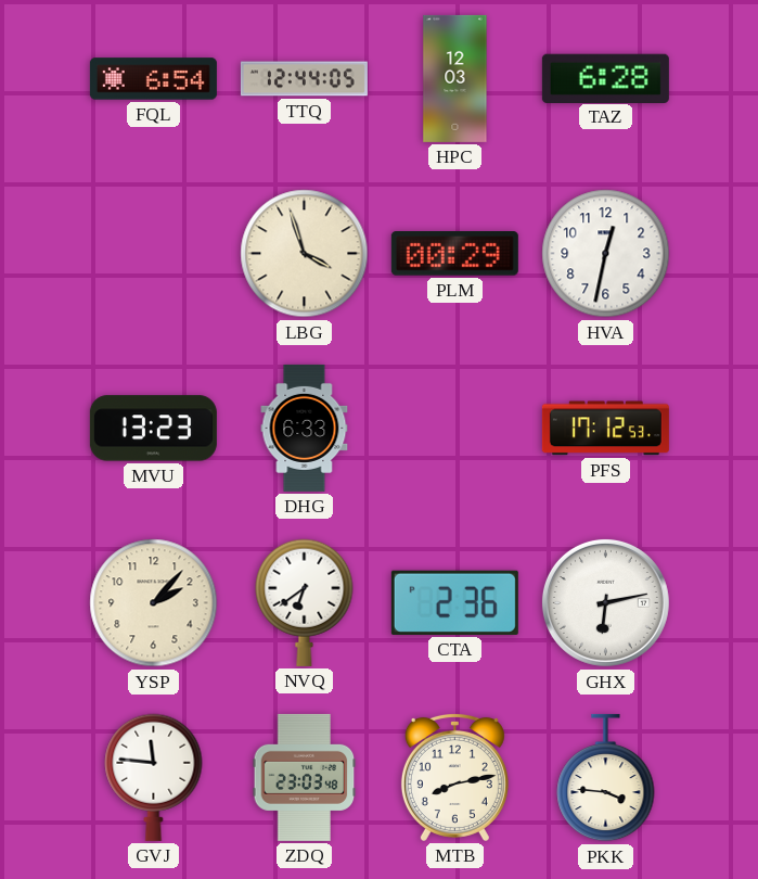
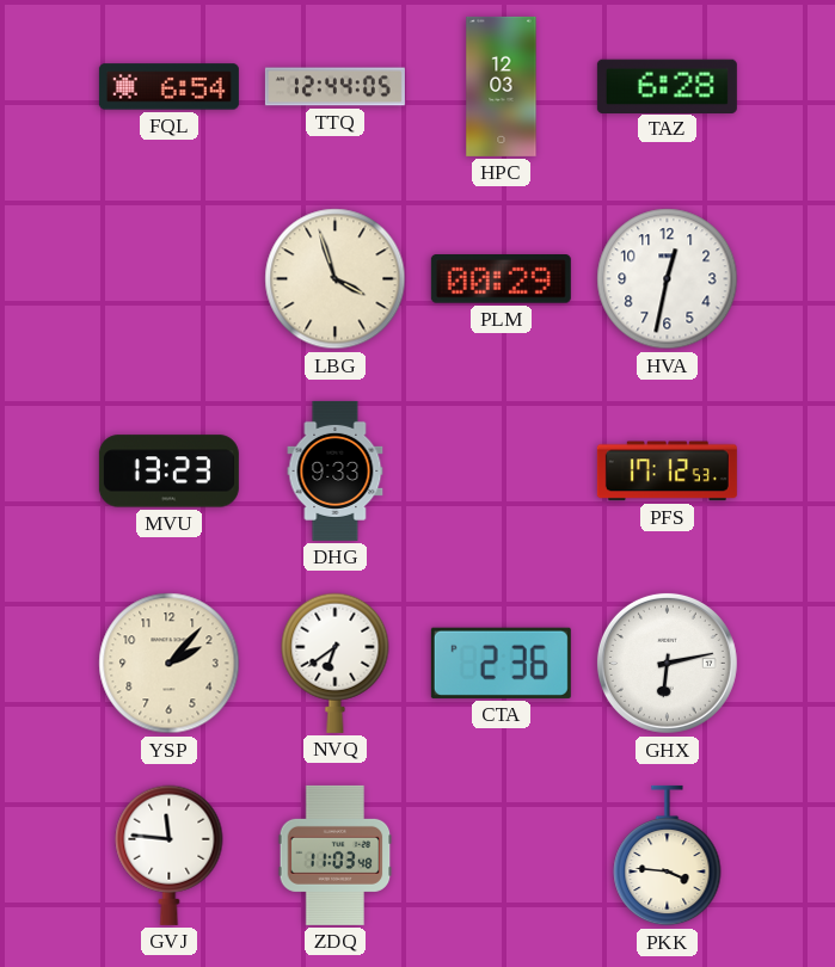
DHG: 6:33 -> 9:33
ZDQ: 23:03 -> 11:03
MTB: 8:13 -> none
